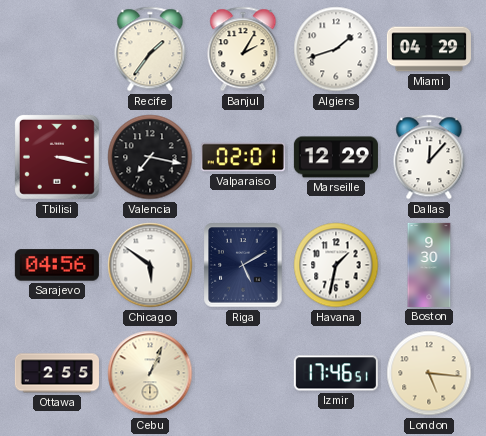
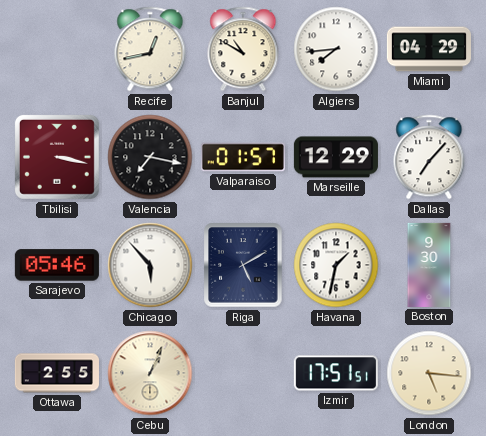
Recife: 1:36 -> 12:43
Banjul: 2:05 -> 10:50
Algiers: 1:42 -> 7:44
Valparaiso: 02:01 -> 01:57
Dallas: 12:07 -> 7:07
Sarajevo: 04:56 -> 05:46
Chicago: 5:51 -> 5:53
Izmir: 17:46 -> 17:51
